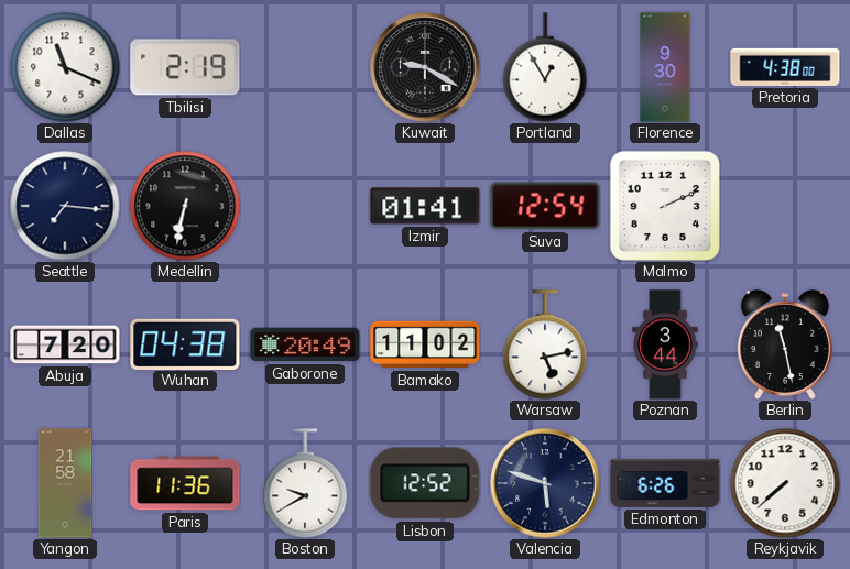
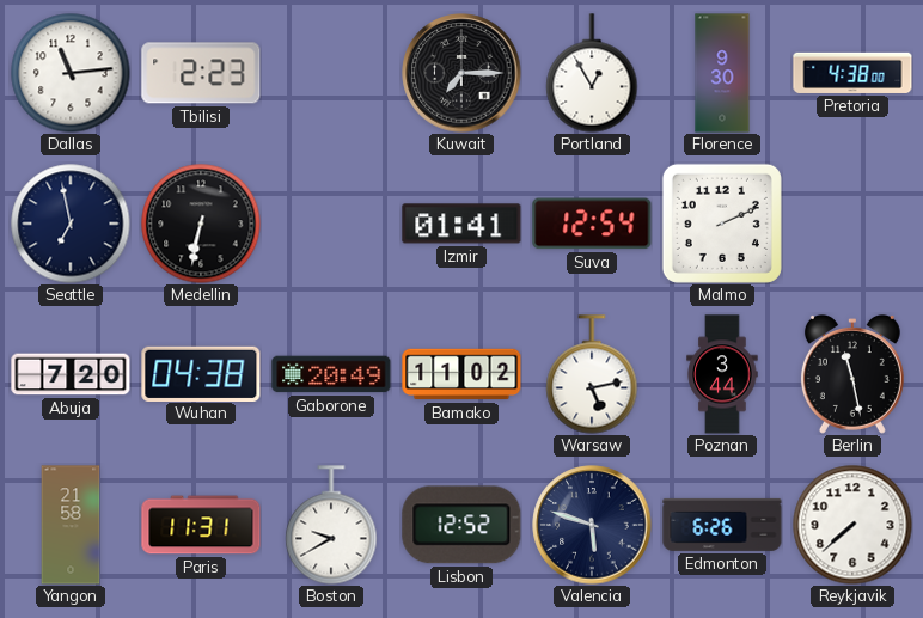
Dallas: 11:19 -> 11:14
Tbilisi: 2:19 -> 2:23
Kuwait: 9:20 -> 7:15
Seattle: 7:16 -> 6:58
Paris: 11:36 -> 11:31
